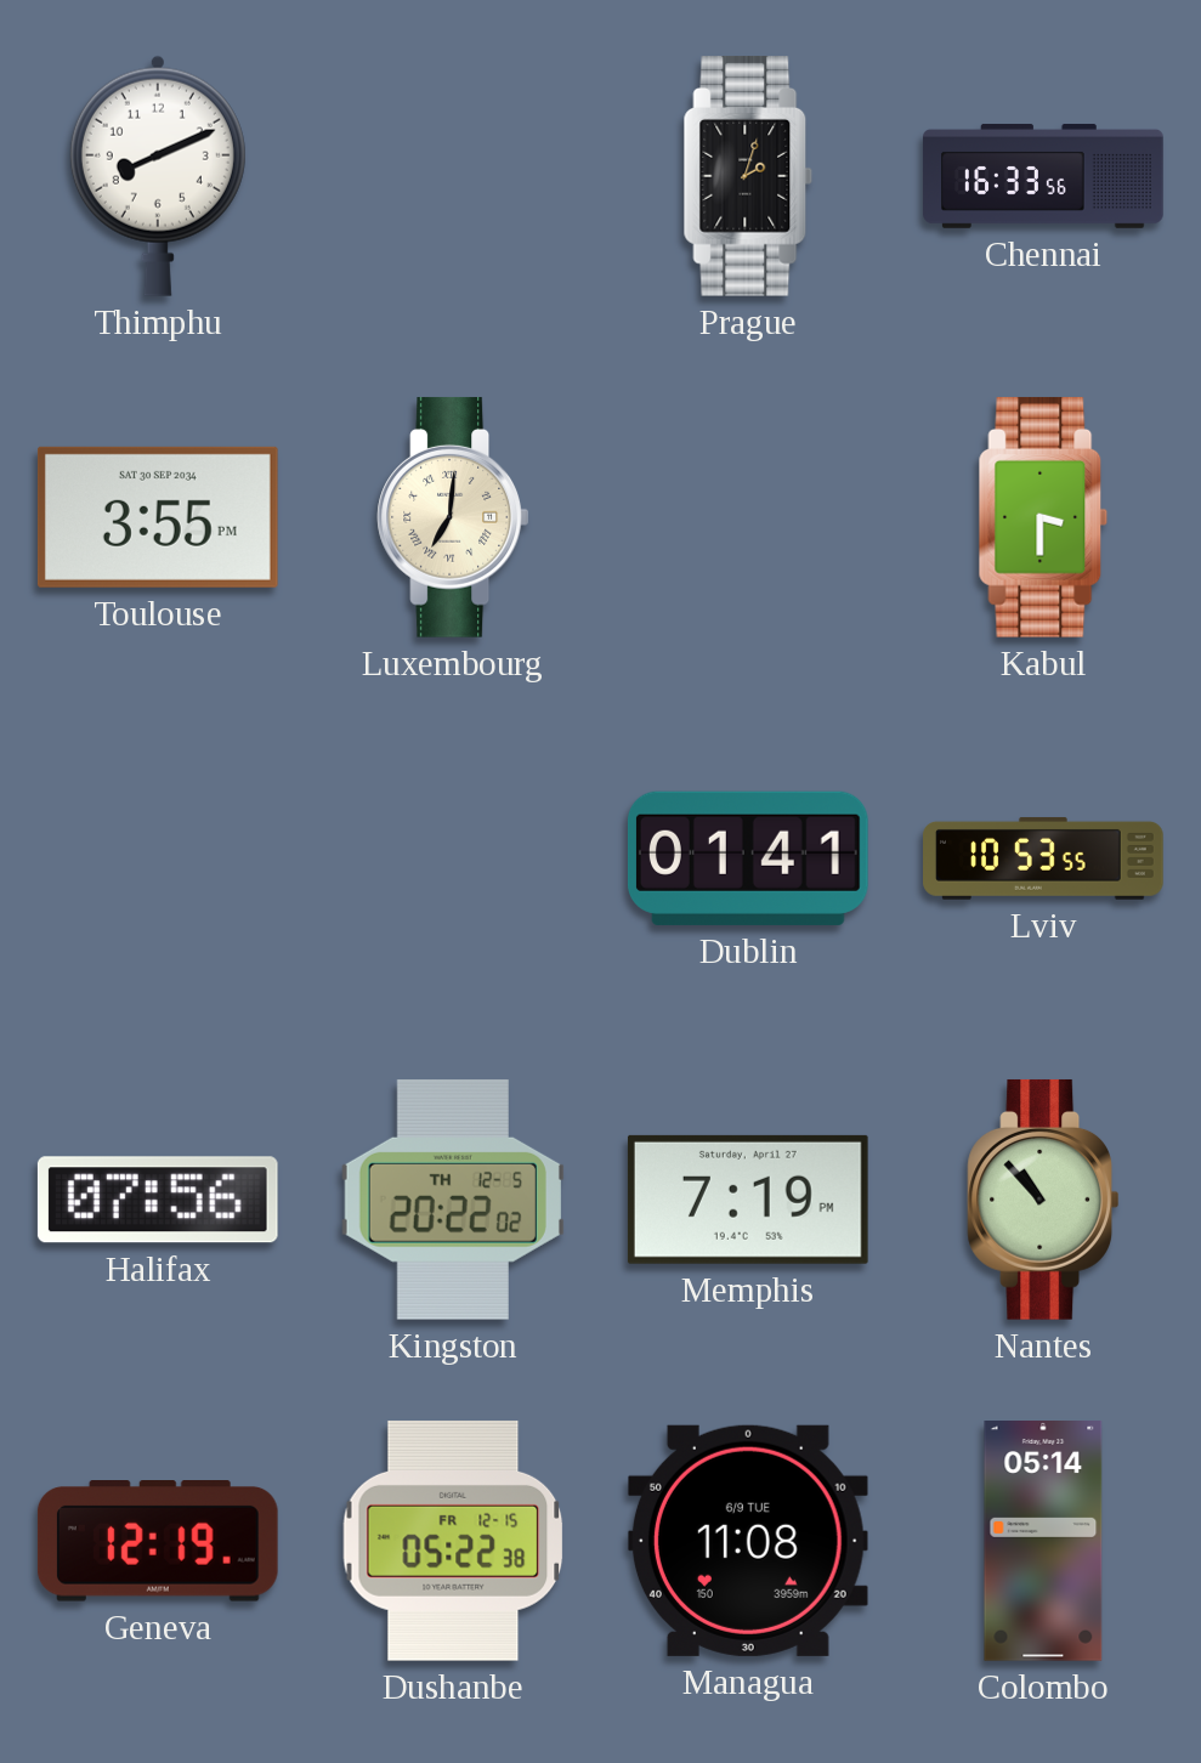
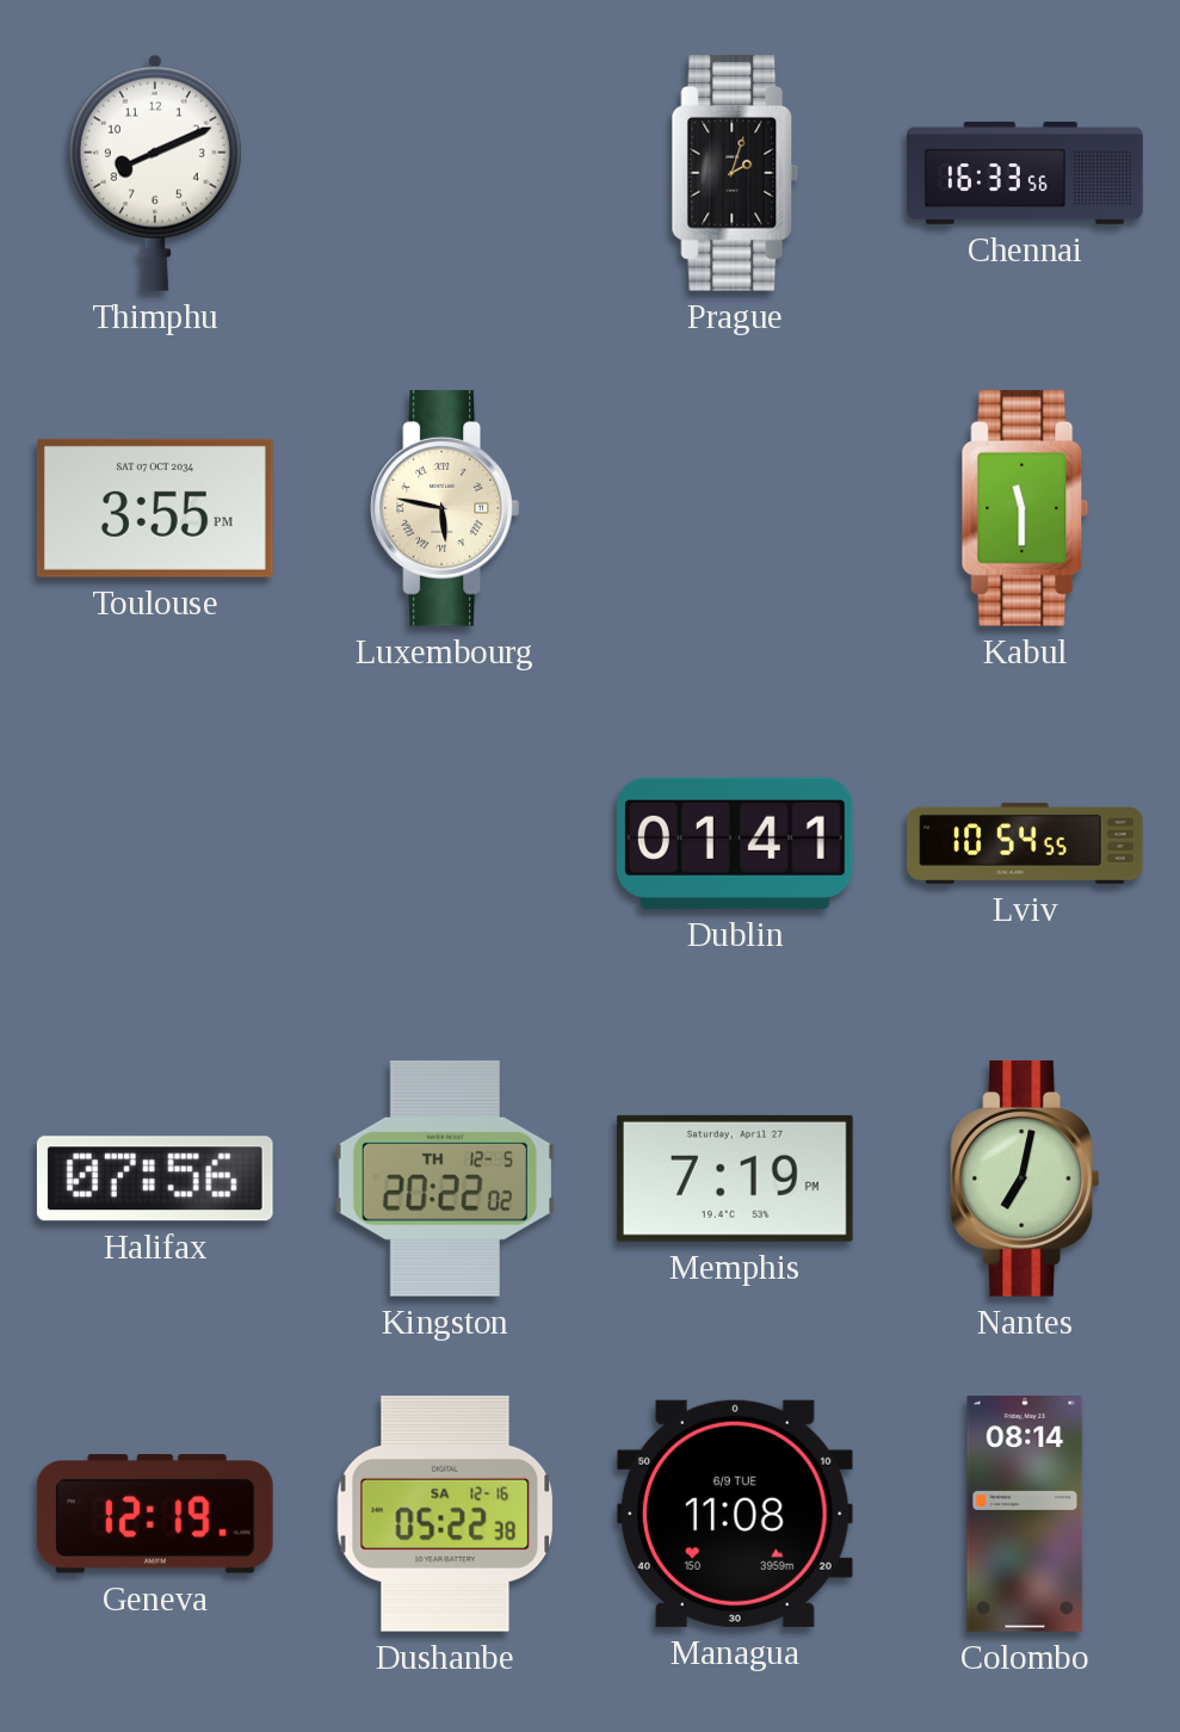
Toulouse date: SAT 30 SEP 2034 -> SAT 07 OCT 2034
Luxembourg: 7:01 -> 5:47
Kabul: 3:30 -> 11:30
Lviv: 10:53 -> 10:54
Nantes: 10:53 -> 7:02
Dushanbe date: FR 12-15 -> SA 12-16
Colombo: 05:14 -> 08:14
